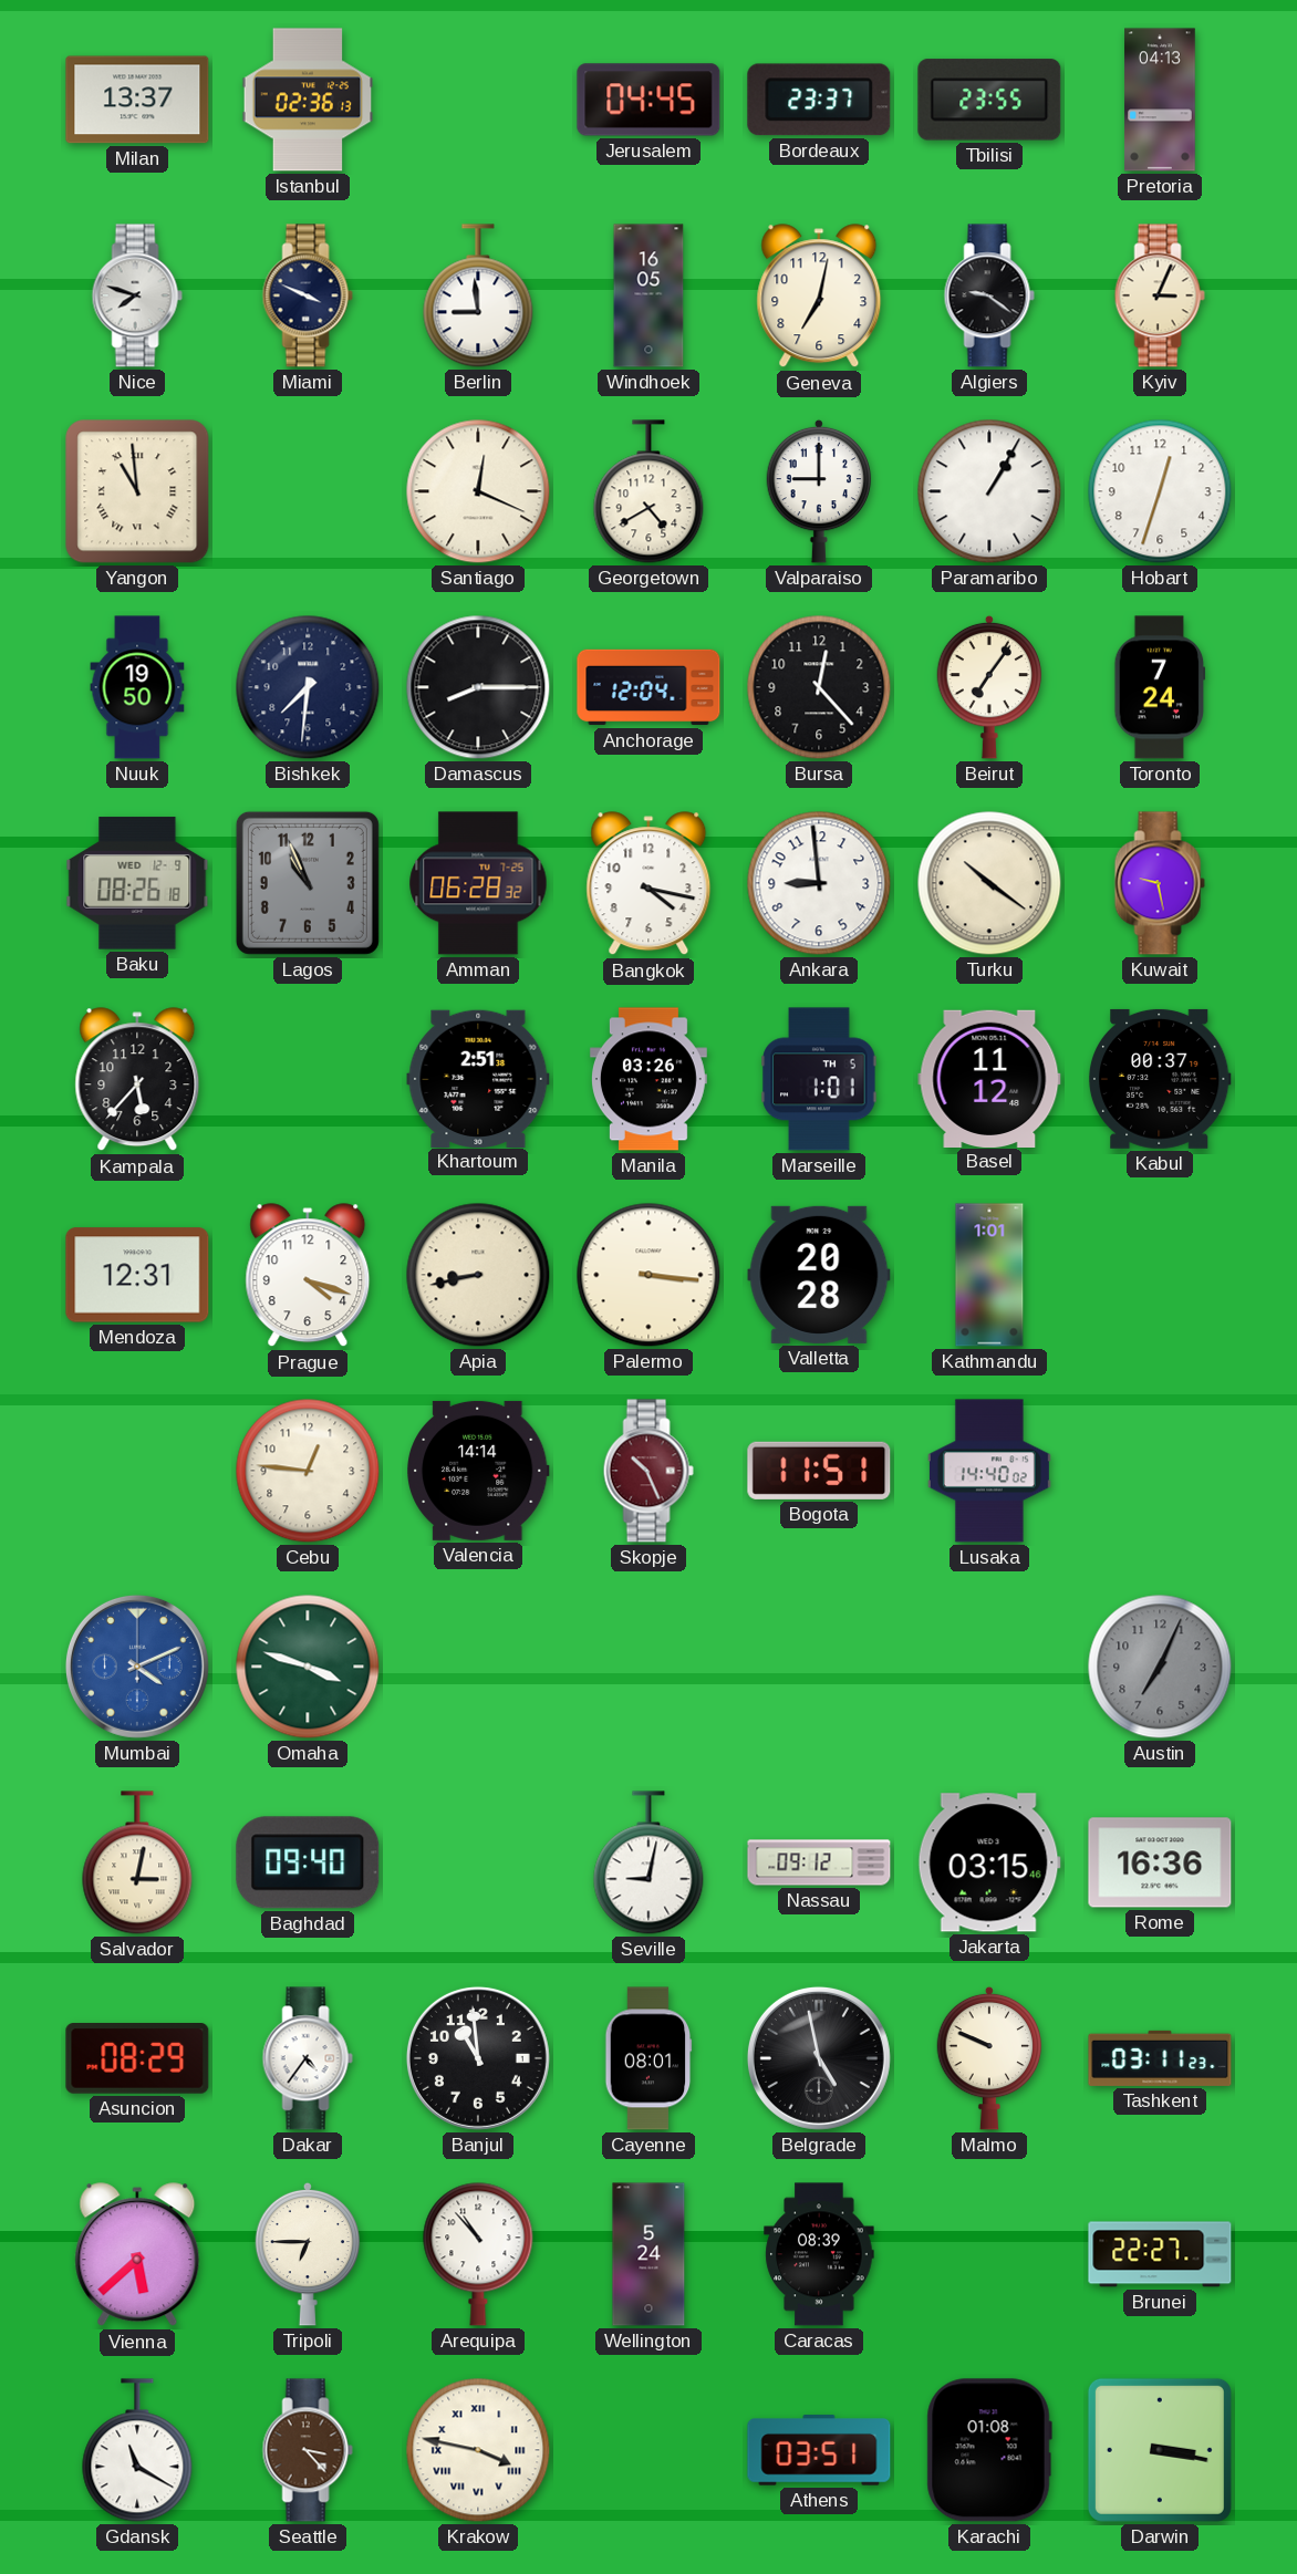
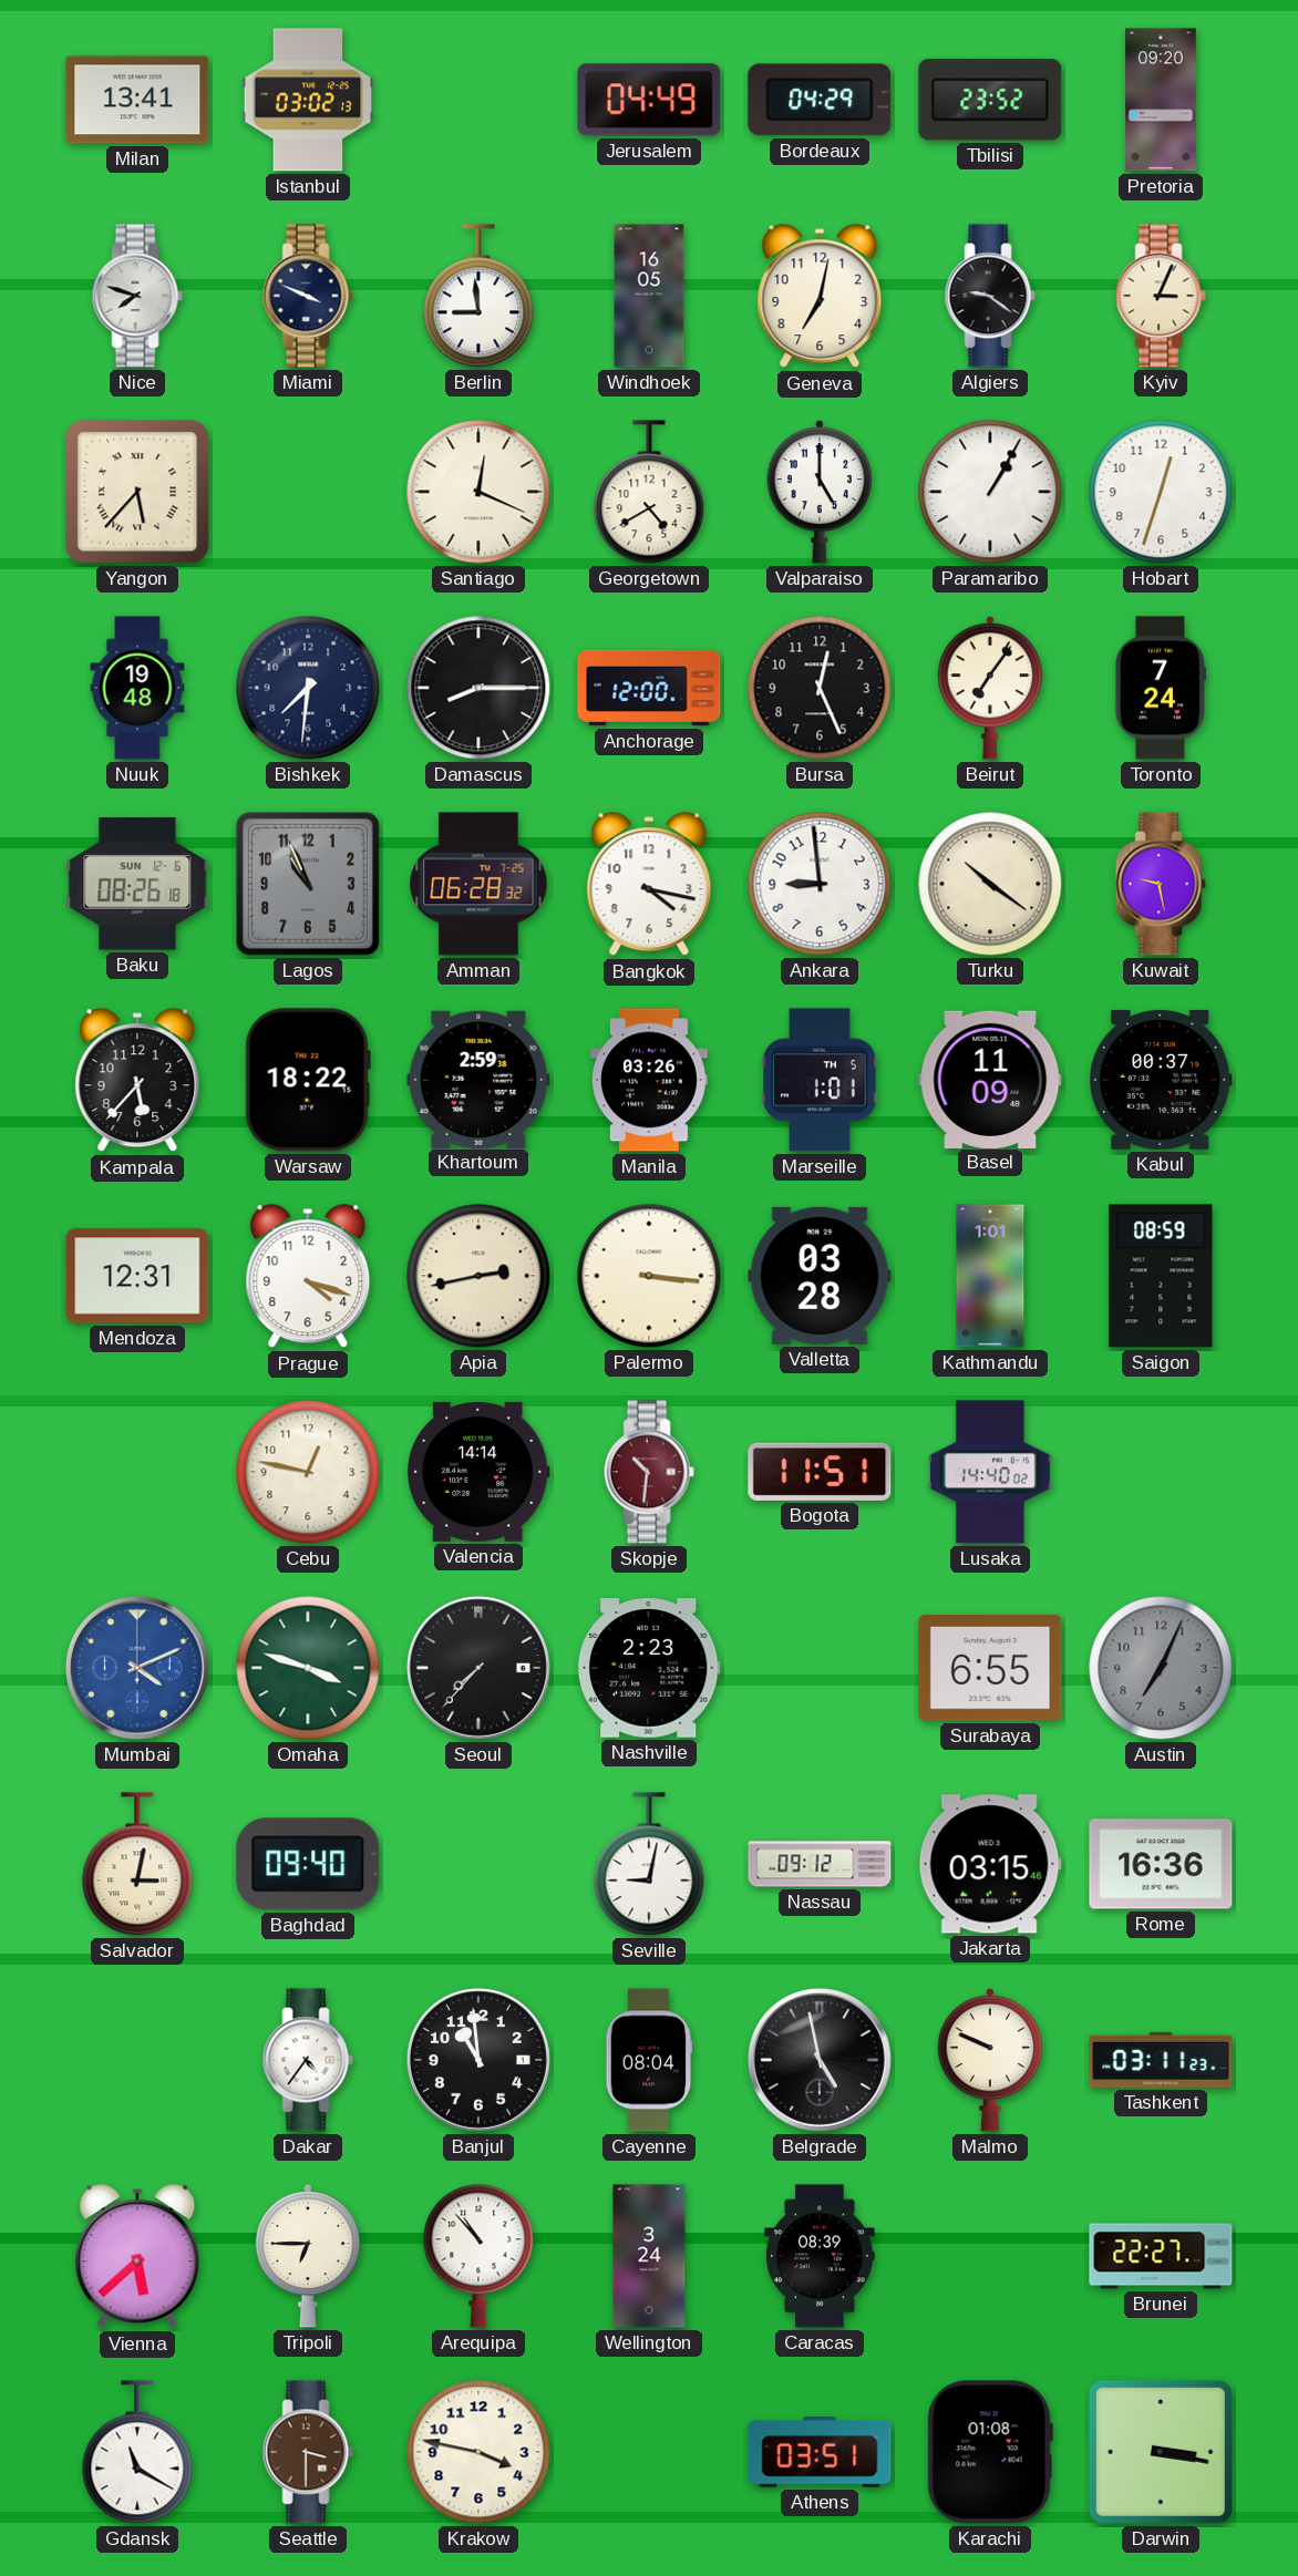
Milan: 13:37 -> 13:41
Istanbul: 02:36 -> 03:02
Jerusalem: 04:45 -> 04:49
Bordeaux: 23:37 -> 04:29
Tbilisi: 23:55 -> 23:52
Pretoria: 04:13 -> 09:20
Yangon: 10:59 -> 5:37
Valparaiso: 9:00 -> 5:00
Nuuk: 19:50 -> 19:48
Anchorage: 12:04 -> 12:00
Bursa: 12:23 -> 12:26
Baku date: WED 12-9 -> SUN 12-6
Warsaw: none -> 18:22
Khartoum: 2:51 -> 2:59
Basel: 11:12 -> 11:09
Apia: 8:43 -> 2:43
Valletta: 20:28 -> 03:28
Saigon: none -> 08:59
Cebu: 12:46 -> 12:47
Skopje: 10:26 -> 10:31
Seoul: none -> 7:37
Nashville: none -> 2:23
Surabaya: none -> 6:55
Asuncion: 08:29 -> none
Cayenne: 08:01 -> 08:04
Wellington: 5:24 -> 3:24
Seattle: 3:23 -> 3:30
Krakow numerals: Roman -> Arabic
